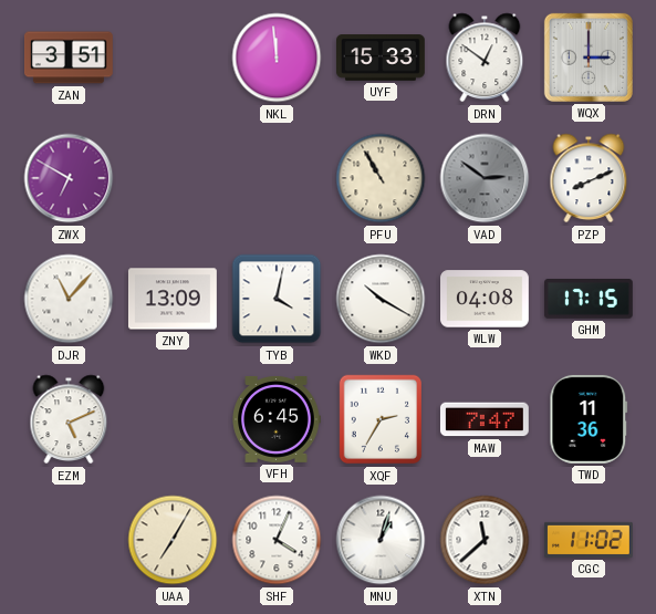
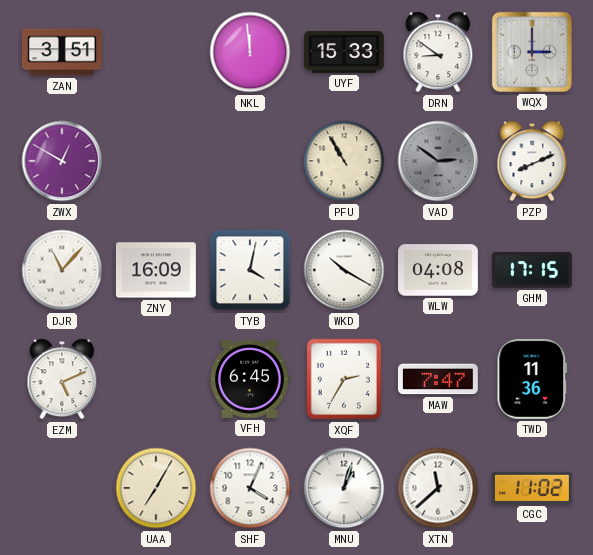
DRN: 12:51 -> 8:51
ZWX: 6:50 -> 12:50
ZNY: 13:09 -> 16:09
